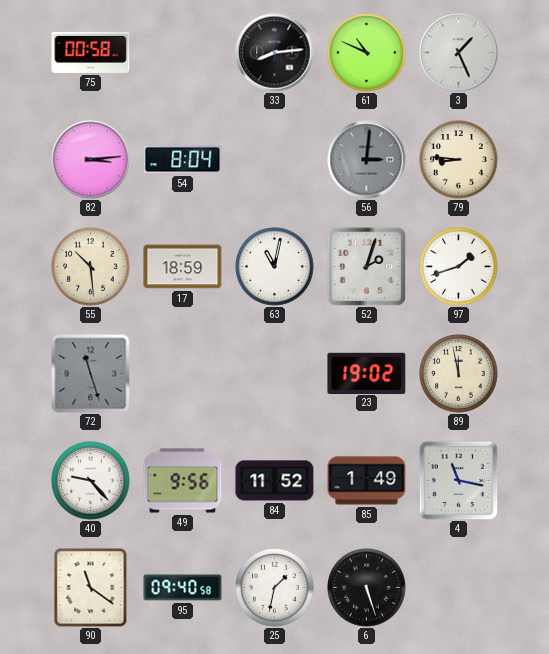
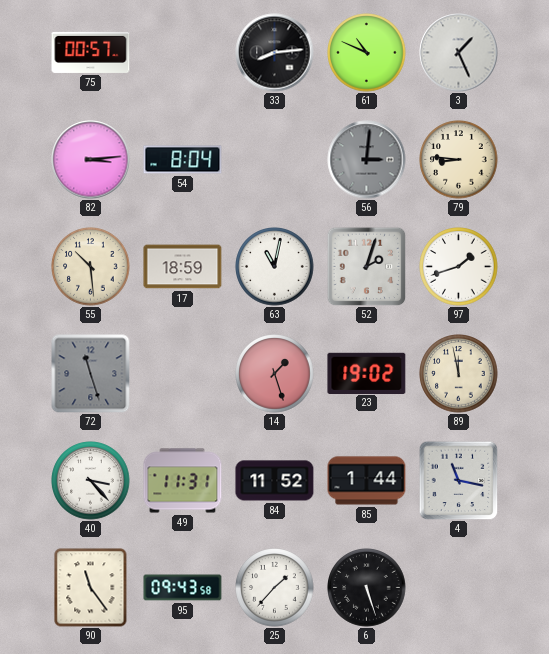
75: 00:58 -> 00:57
14: none -> 1:27
40: 9:23 -> 3:23
49: 9:56 -> 11:31
85: 1:49 -> 1:44
90: 11:21 -> 11:24
95: 09:40 -> 09:43
25: 1:32 -> 1:37
